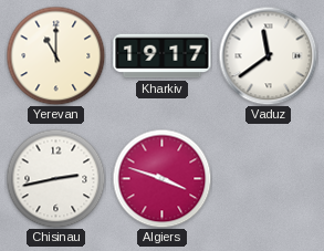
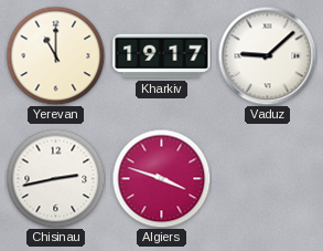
Vaduz: 11:39 -> 9:08
